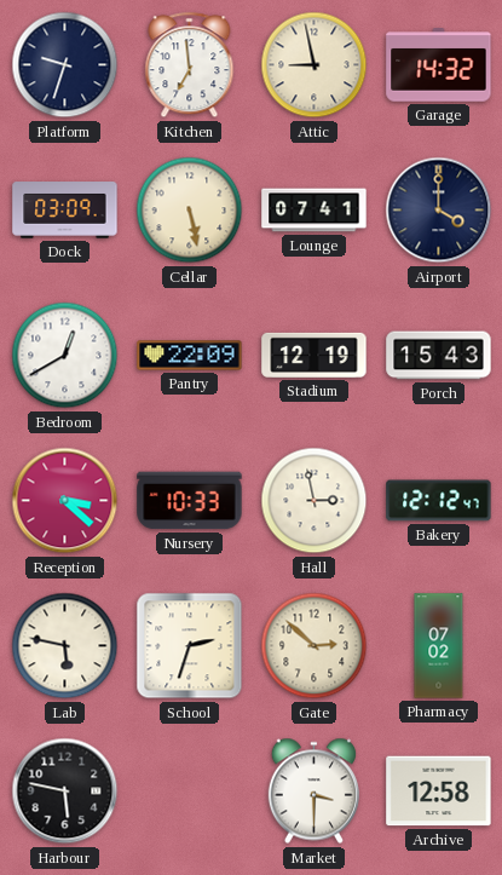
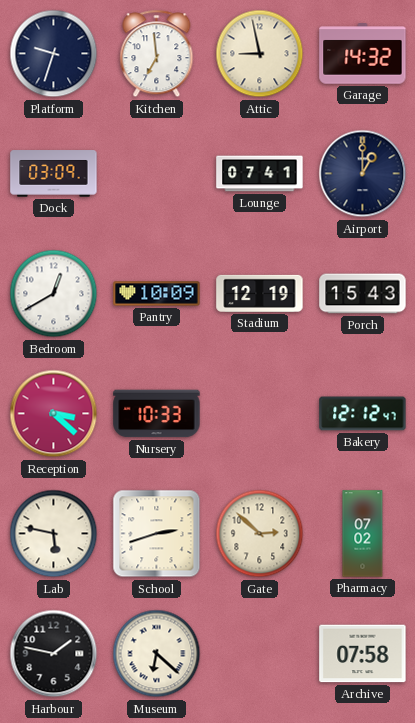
Cellar: 5:28 -> none
Airport: 4:00 -> 1:00
Pantry: 22:09 -> 10:09
Hall: 2:58 -> none
School: 2:33 -> 2:42
Harbour: 5:47 -> 1:47
Museum: none -> 6:22
Market: 3:30 -> none
Archive: 12:58 -> 07:58
